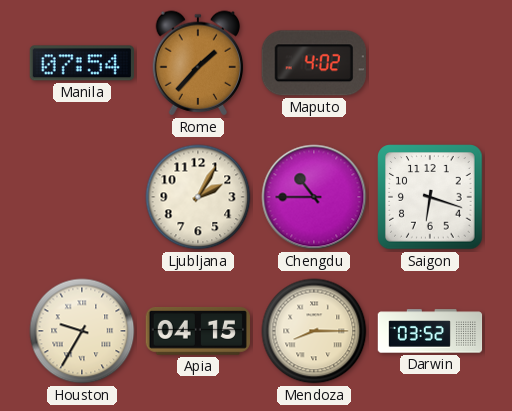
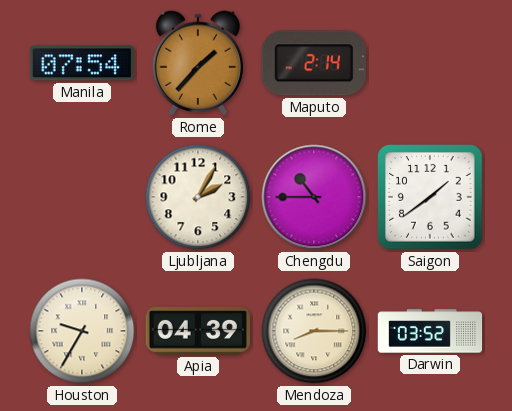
Maputo: 4:02 -> 2:14
Saigon: 6:18 -> 1:39
Apia: 04:15 -> 04:39
